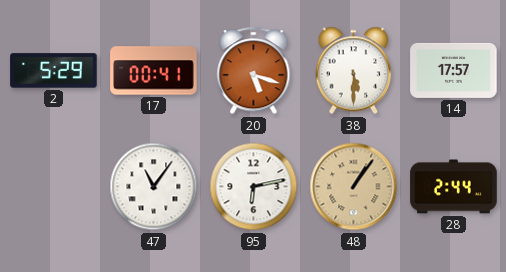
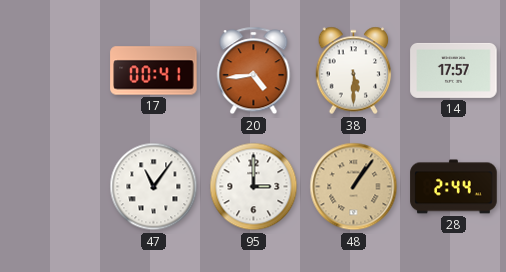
2: 5:29 -> none
20: 5:18 -> 4:44
95: 6:13 -> 3:00
